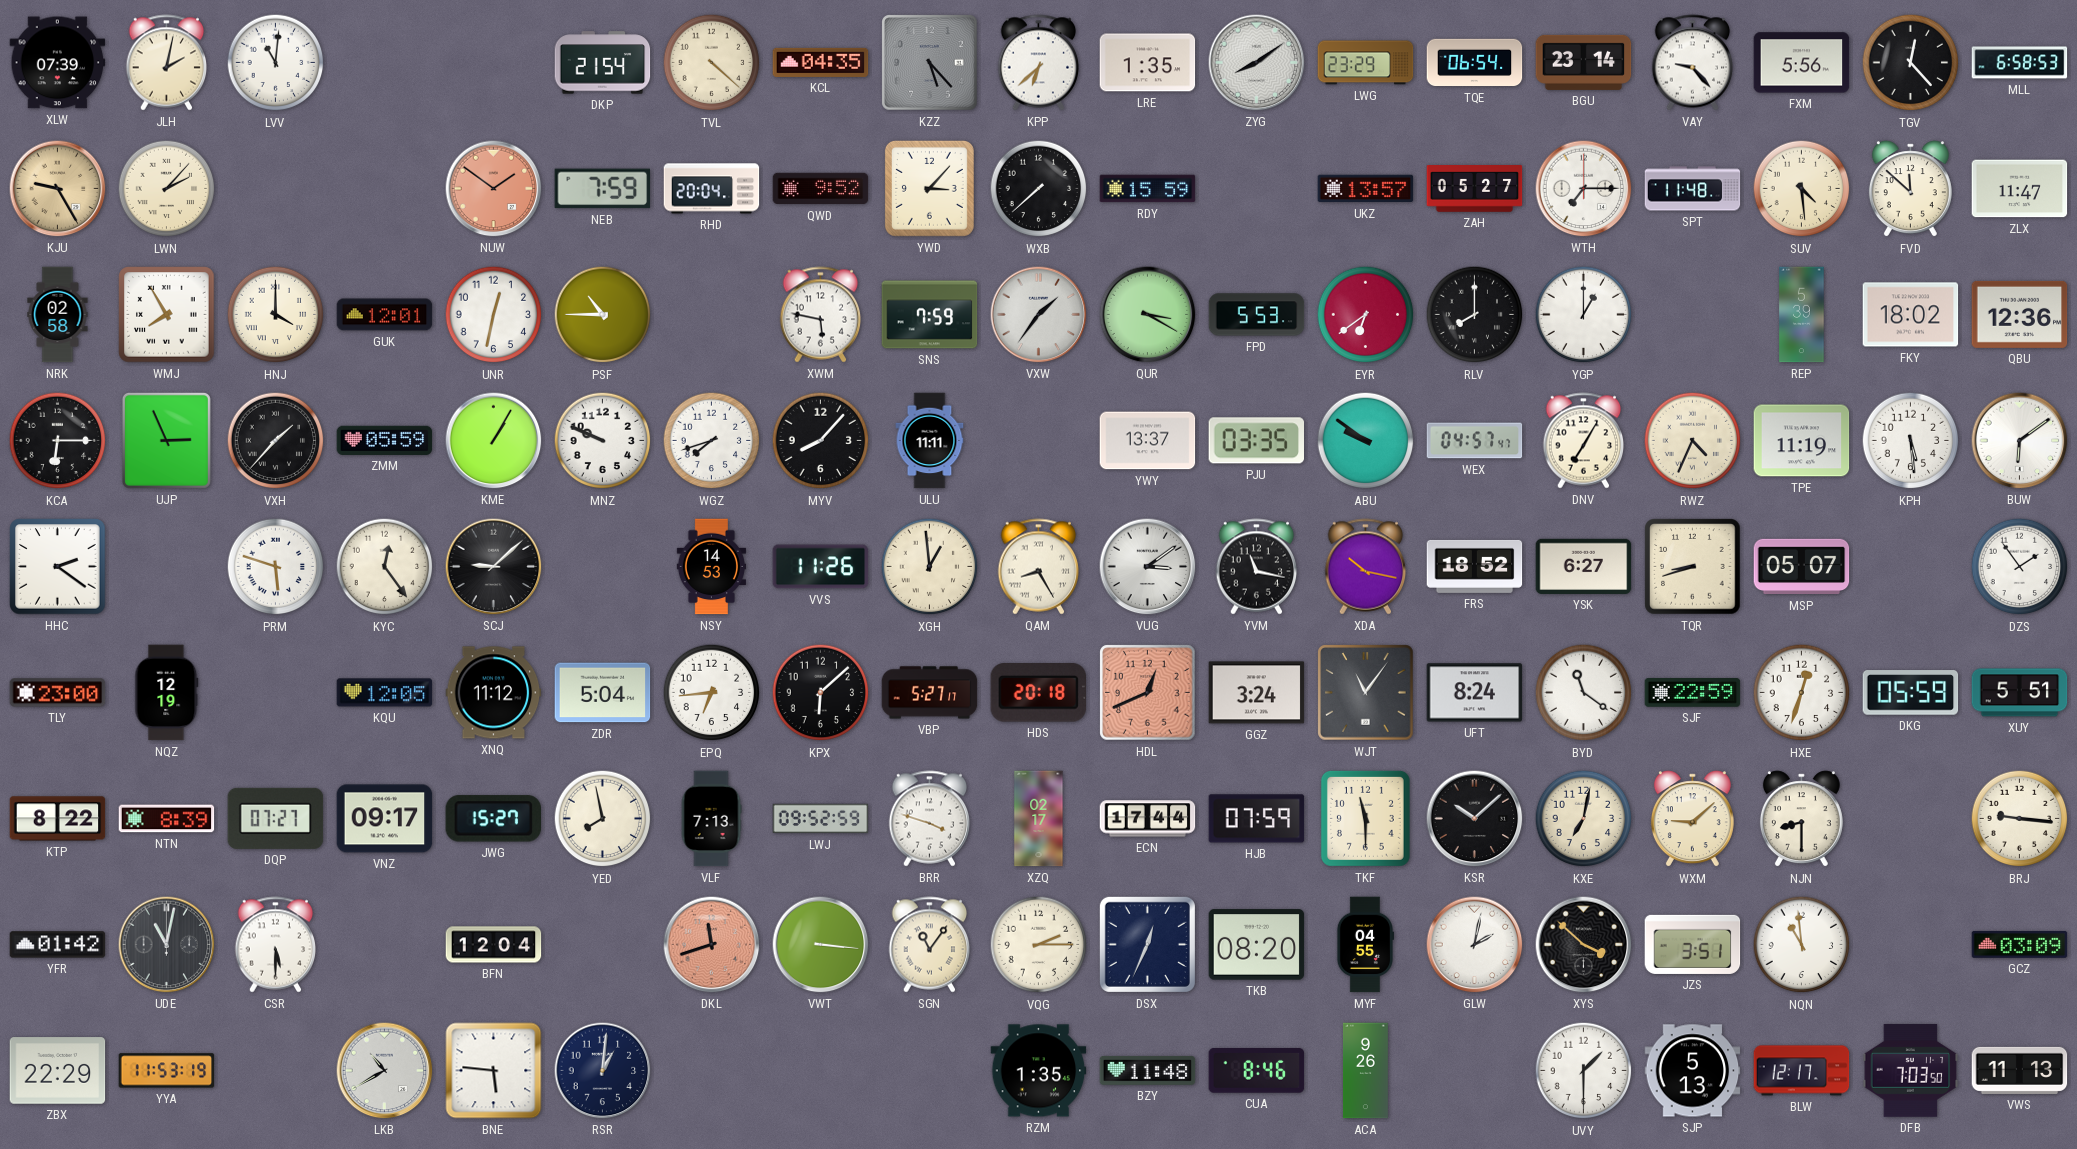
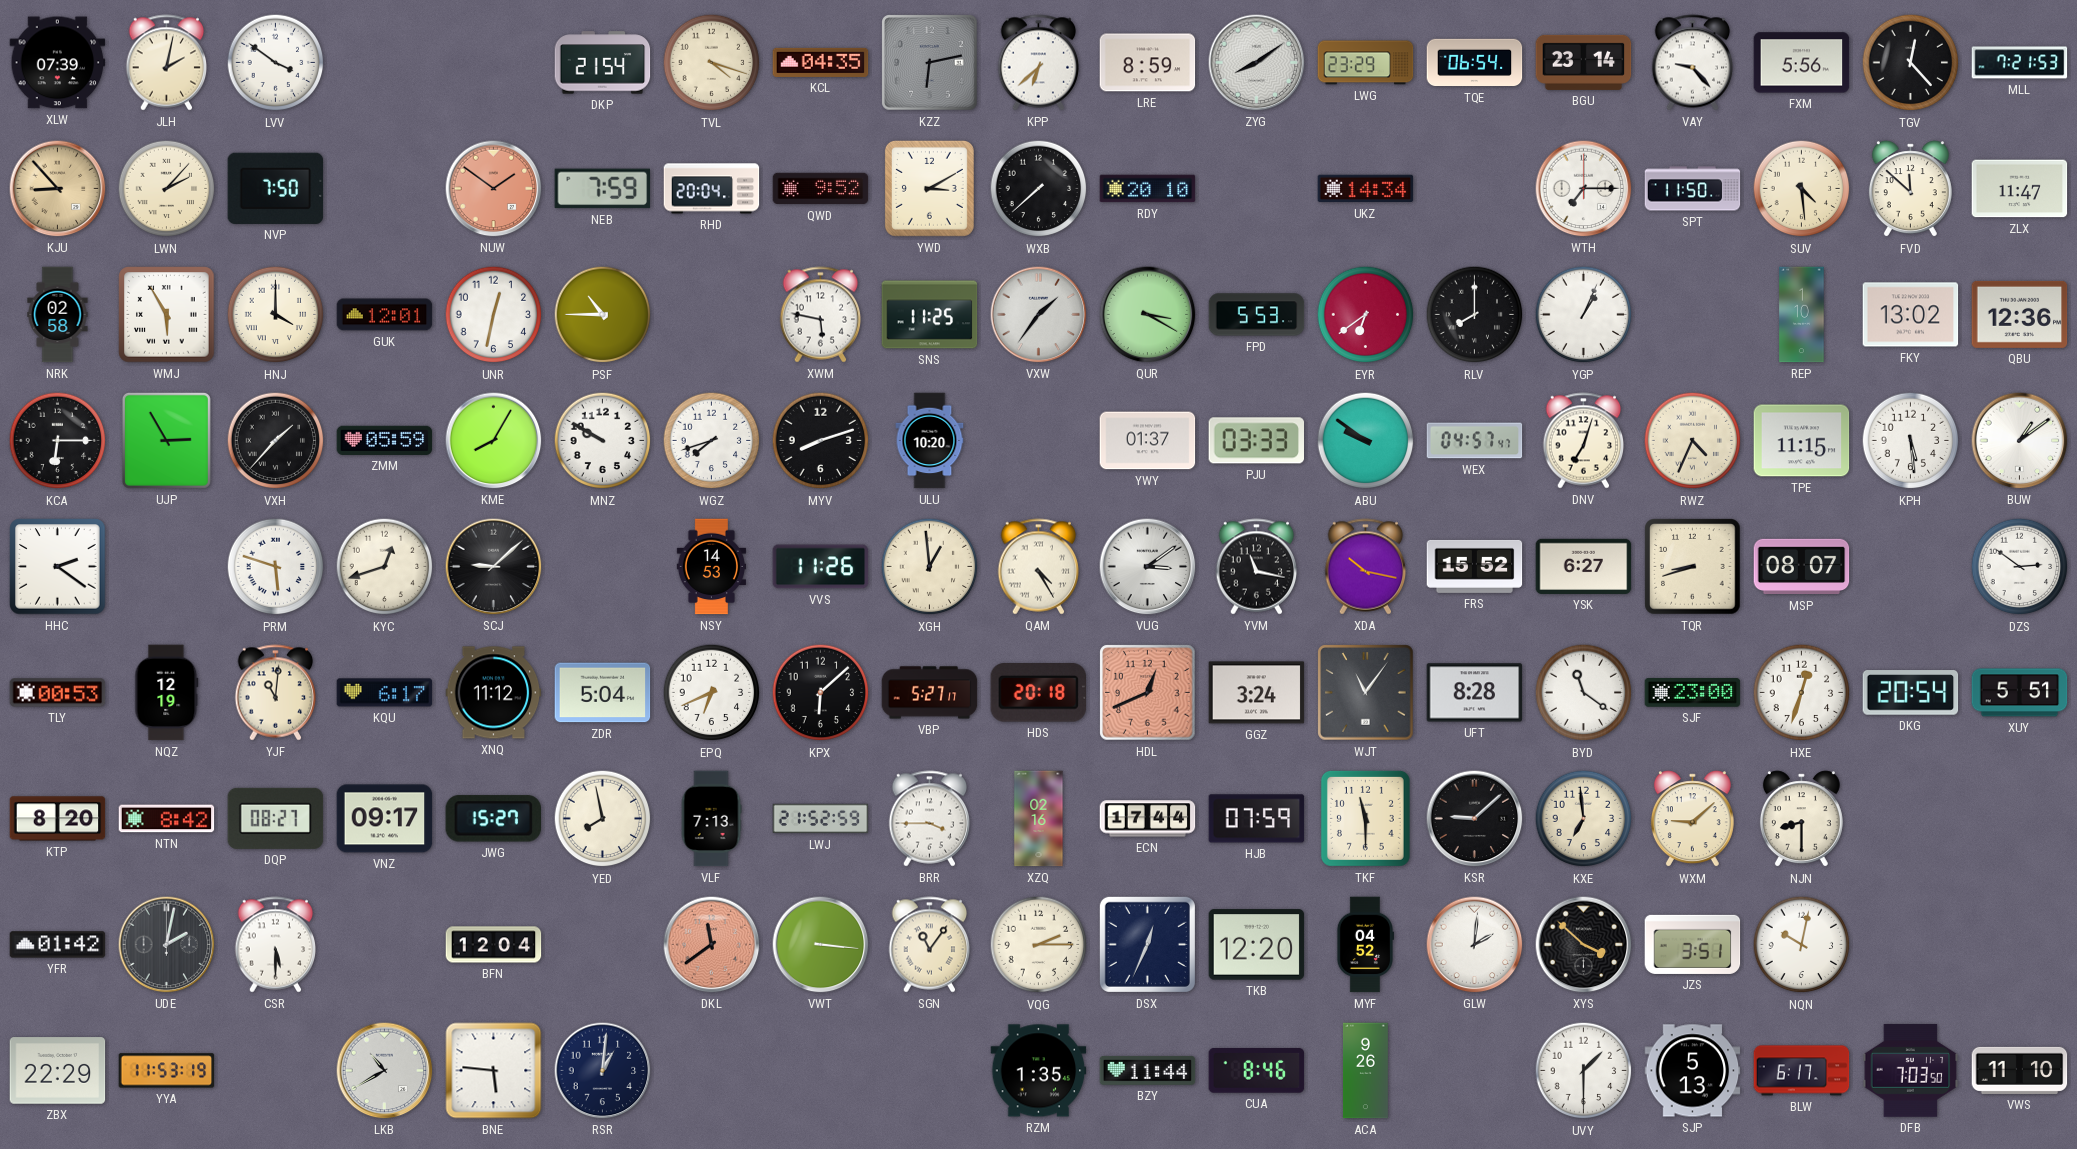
LVV: 11:01 -> 3:51
TVL: 4:22 -> 4:18
KZZ: 5:23 -> 6:13
LRE: 1:35 -> 8:59
MLL: 6:58 -> 7:21
KJU: 9:25 -> 8:53
NVP: none -> 7:50
YWD: 3:07 -> 3:10
RDY: 15:59 -> 20:10
UKZ: 13:57 -> 14:34
ZAH: 05:27 -> none
SPT: 11:48 -> 11:50
WMJ: 7:55 -> 5:55
SNS: 7:59 -> 11:25
YGP: 1:00 -> 1:04
REP: 5:39 -> 1:10
FKY: 18:02 -> 13:02
UJP: 2:56 -> 2:55
KME: 1:05 -> 8:05
MNZ: 9:49 -> 9:50
MYV: 8:07 -> 8:12
ULU: 11:11 -> 10:20
YWY: 13:37 -> 01:37
PJU: 03:35 -> 03:33
DNV: 7:05 -> 7:03
TPE: 11:19 -> 11:15
BUW: 6:09 -> 1:09
KYC: 12:24 -> 12:42
QAM: 8:25 -> 4:25
FRS: 18:52 -> 15:52
MSP: 05:07 -> 08:07
DZS: 1:54 -> 2:51
TLY: 23:00 -> 00:53
YJF: none -> 11:01
KQU: 12:05 -> 6:17
EPQ: 6:44 -> 6:41
UFT: 8:24 -> 8:28
SJF: 22:59 -> 23:00
DKG: 05:59 -> 20:54
KTP: 8:22 -> 8:20
NTN: 8:39 -> 8:42
DQP: 07:27 -> 08:27
LWJ: 09:52 -> 21:52
BRR: 3:48 -> 3:45
XZQ: 02:17 -> 02:16
KSR: 10:08 -> 9:08
KXE: 7:02 -> 6:59
BRJ: 9:16 -> none
UDE: 11:02 -> 2:02
DKL: 11:42 -> 11:39
TKB: 08:20 -> 12:20
MYF: 04:55 -> 04:52
GLW: 2:02 -> 2:01
NQN: 10:59 -> 10:02
GCZ: 03:09 -> none
BZY: 11:48 -> 11:44
BLW: 12:17 -> 6:17
VWS: 11:13 -> 11:10
